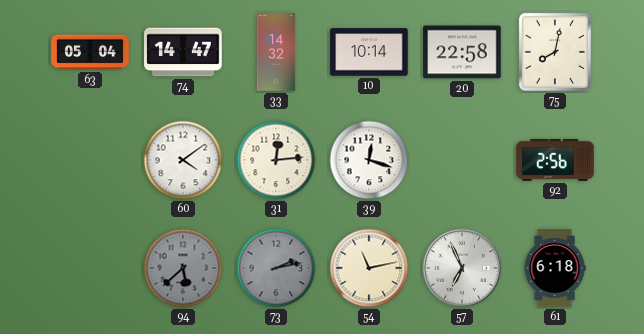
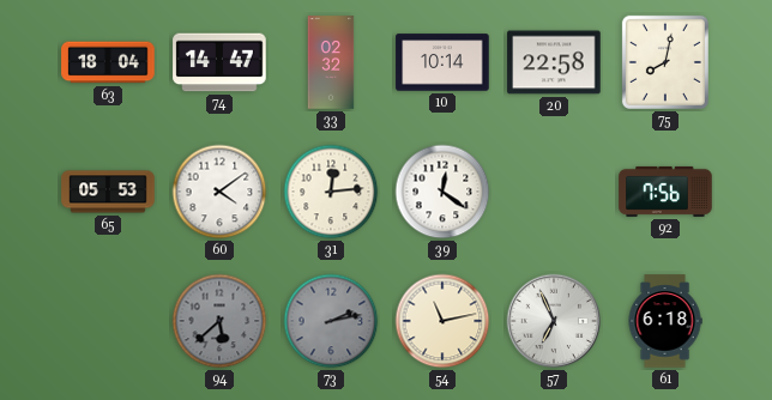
63: 05:04 -> 18:04
33: 14:32 -> 02:32
65: none -> 05:53
39: 12:18 -> 12:21
92: 2:56 -> 7:56
